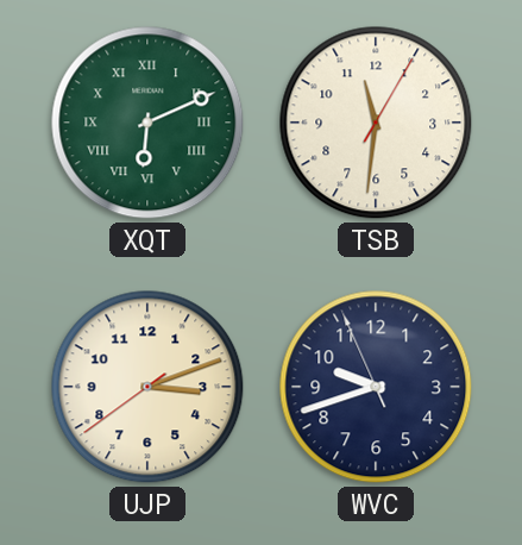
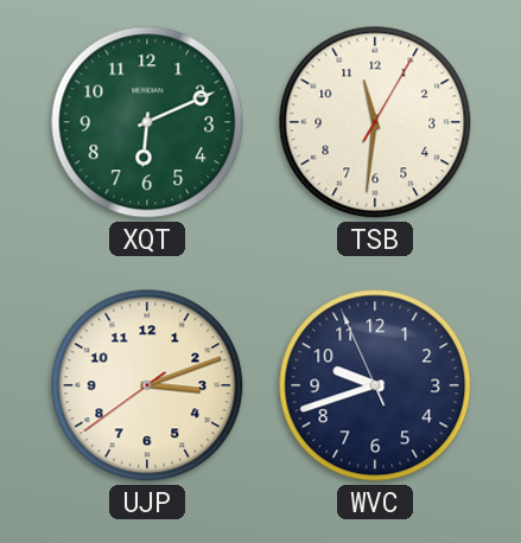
XQT numerals: Roman -> Arabic
